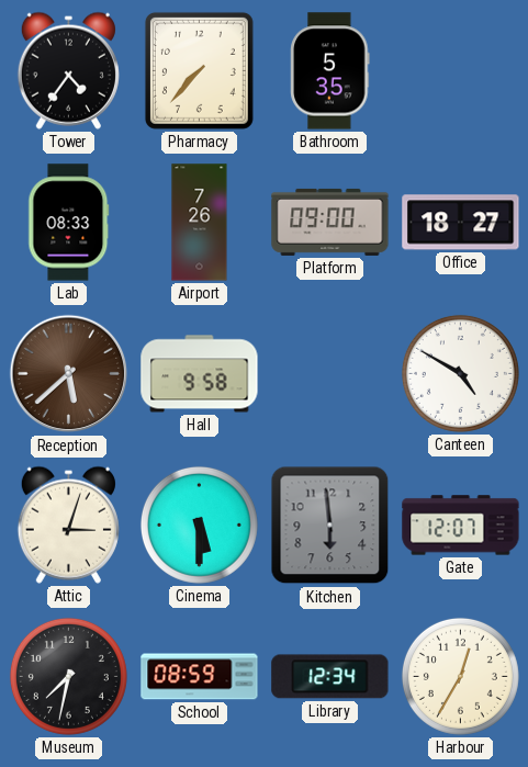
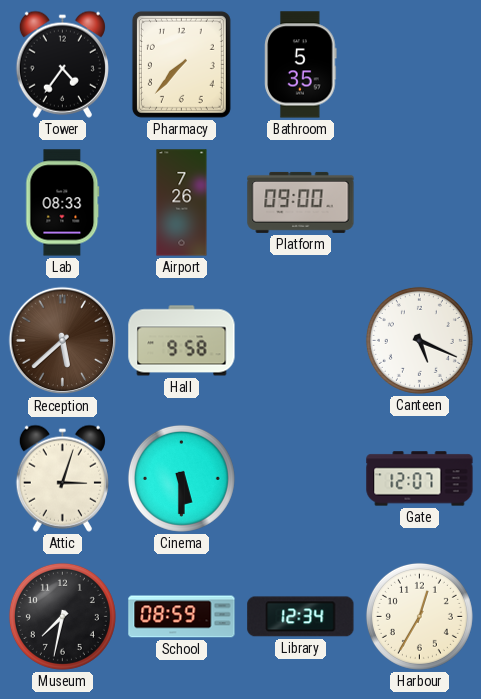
Office: 18:27 -> none
Canteen: 4:50 -> 5:19
Kitchen: 5:59 -> none
